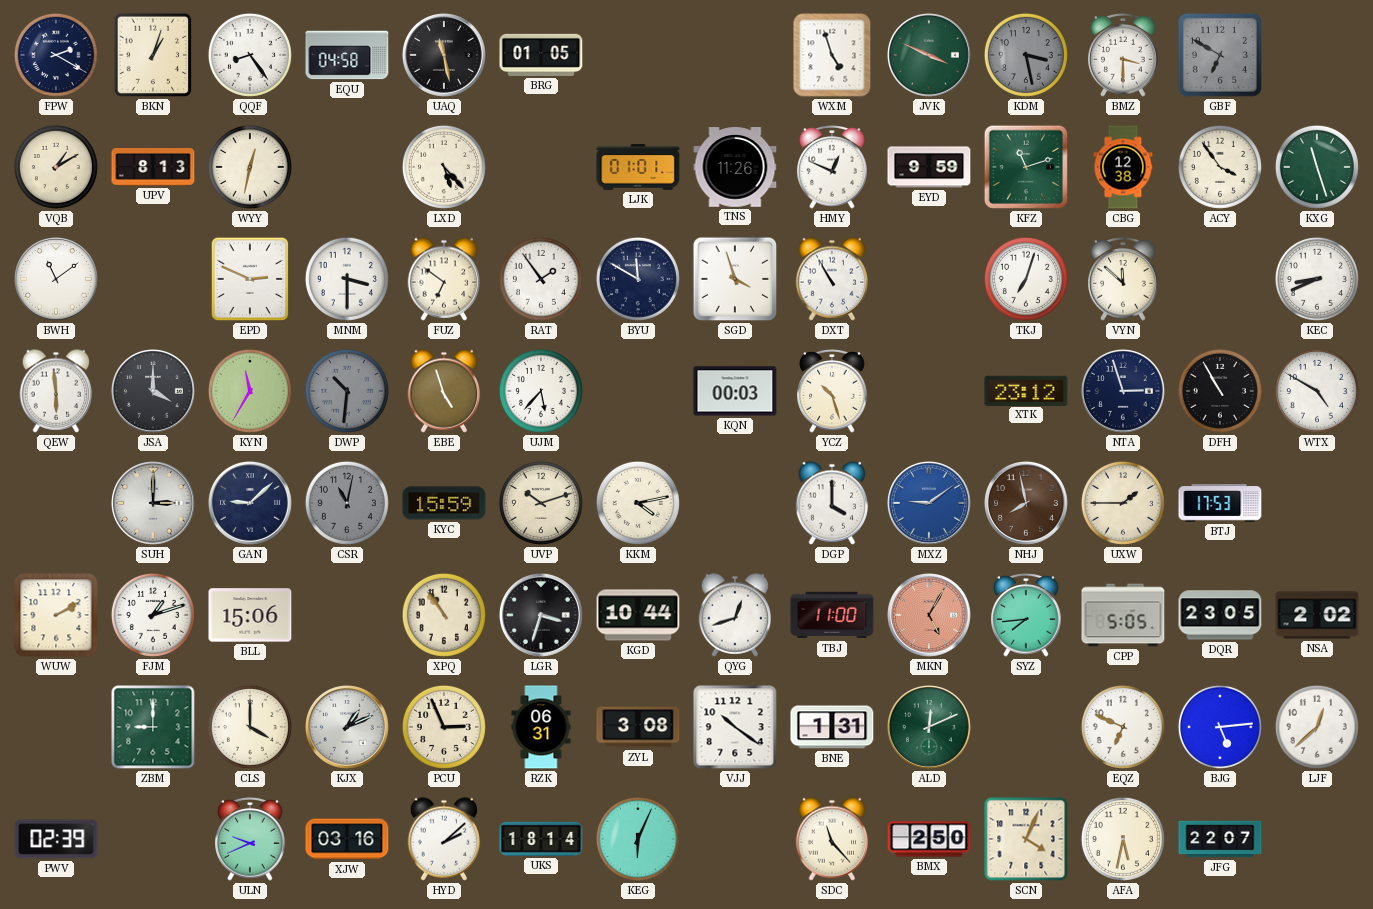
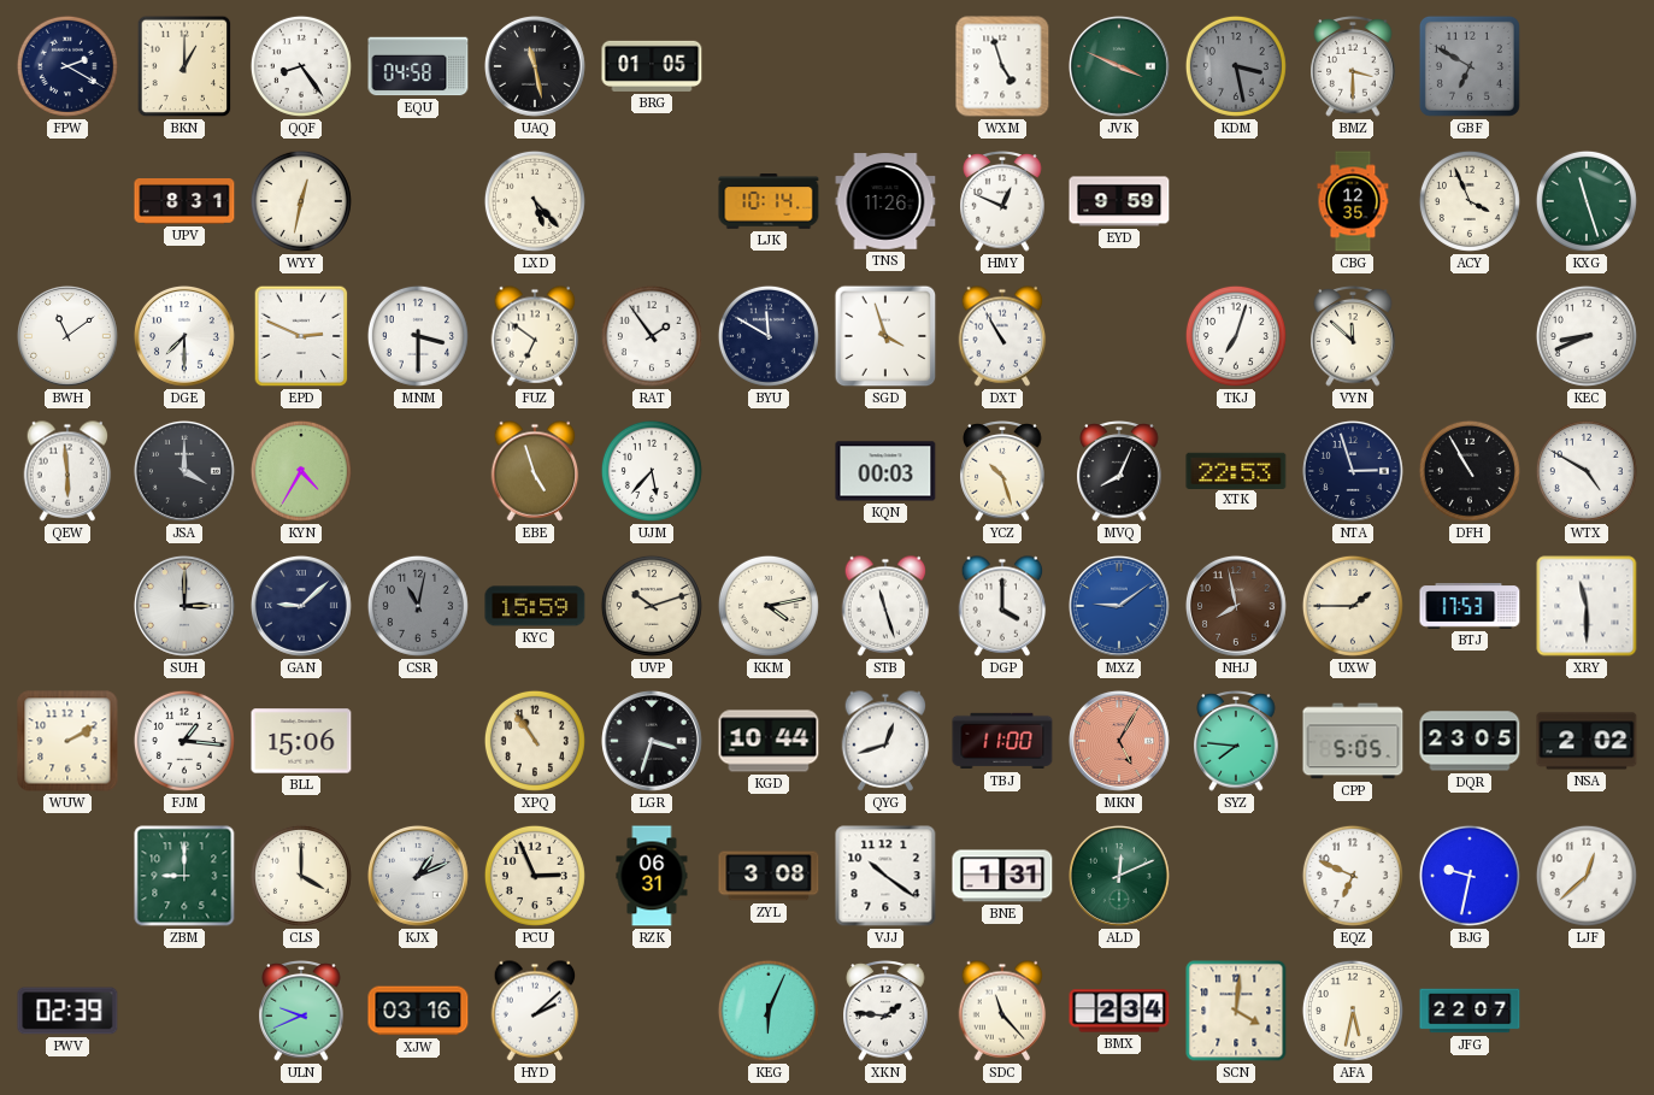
BKN: 1:03 -> 1:00
VQB: 1:10 -> none
UPV: 8:13 -> 8:31
LJK: 01:01 -> 10:14
KFZ: 11:12 -> none
CBG: 12:38 -> 12:35
ACY: 3:54 -> 3:56
DGE: none -> 7:30
KYN: 11:35 -> 4:35
DWP: 10:31 -> none
MVQ: none -> 8:04
XTK: 23:12 -> 22:53
STB: none -> 11:27
XRY: none -> 11:30
FJM: 1:12 -> 1:16
SYZ: 7:44 -> 7:46
BJG: 5:14 -> 9:32
UKS: 18:14 -> none
XKN: none -> 1:46
BMX: 2:50 -> 2:34
SCN: 4:04 -> 4:01
